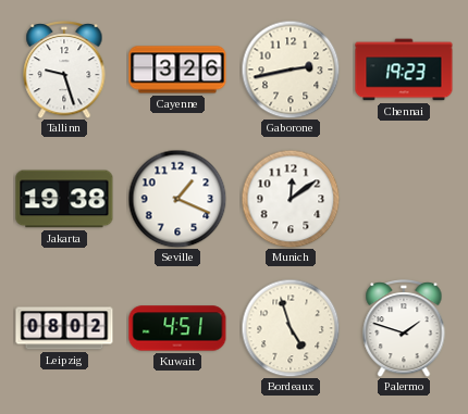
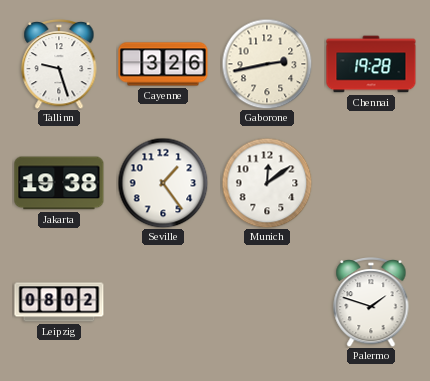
Chennai: 19:23 -> 19:28
Seville: 1:19 -> 1:24
Kuwait: 4:51 -> none
Bordeaux: 4:57 -> none
